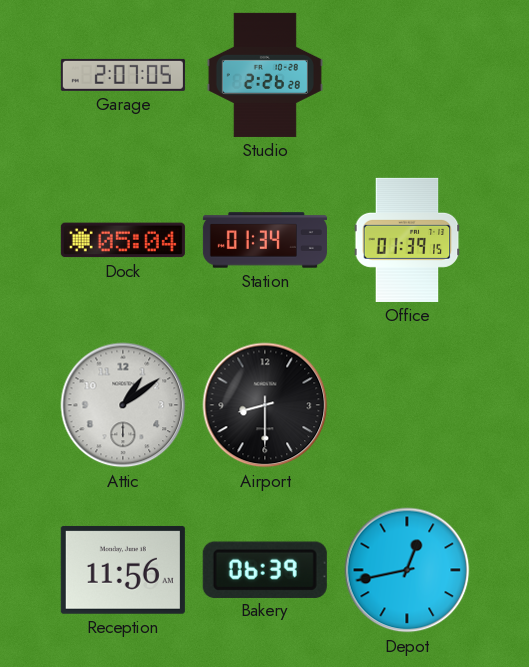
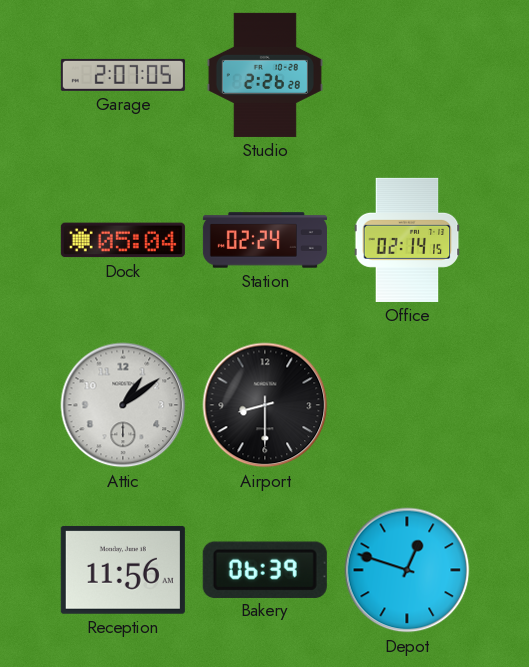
Station: 01:34 -> 02:24
Office: 01:39 -> 02:14
Depot: 12:43 -> 12:48
